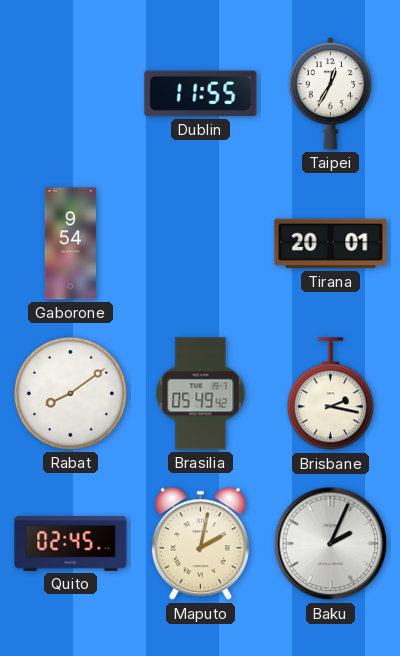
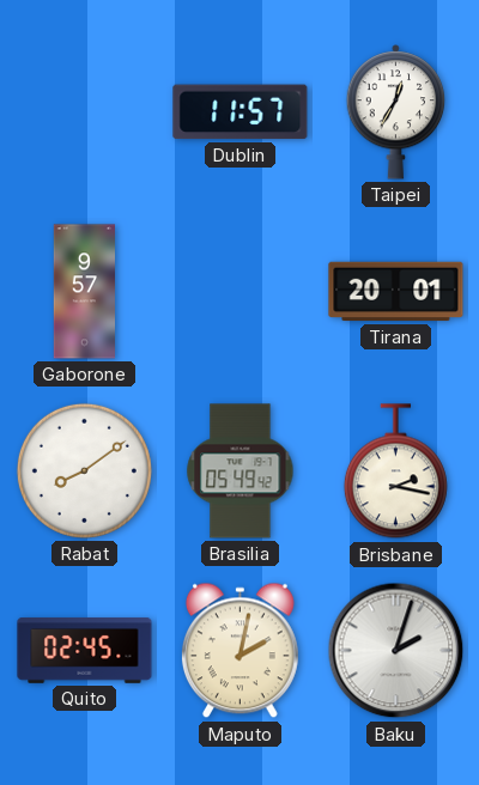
Dublin: 11:55 -> 11:57
Gaborone: 9:54 -> 9:57
Baku: 2:04 -> 2:03
